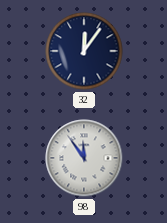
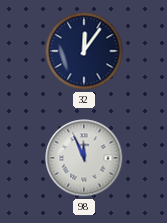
98: 11:54 -> 11:56
